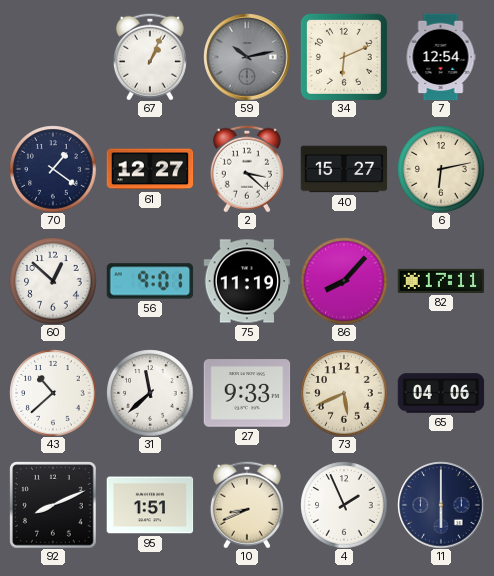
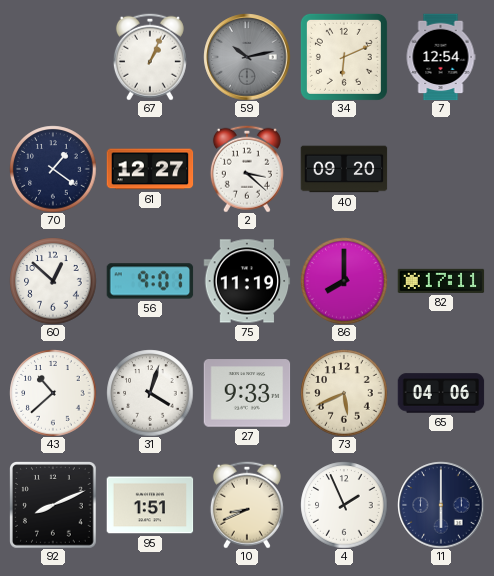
40: 15:27 -> 09:20
6: 6:13 -> none
86: 8:07 -> 8:00
31: 11:38 -> 4:03
